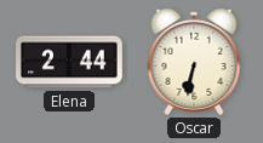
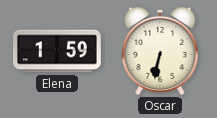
Elena: 2:44 -> 1:59
